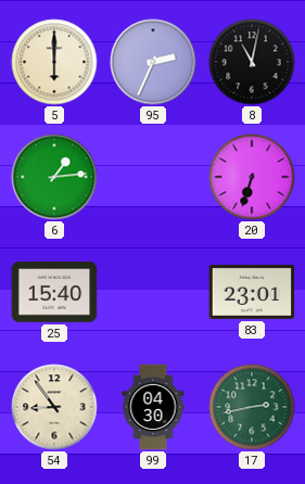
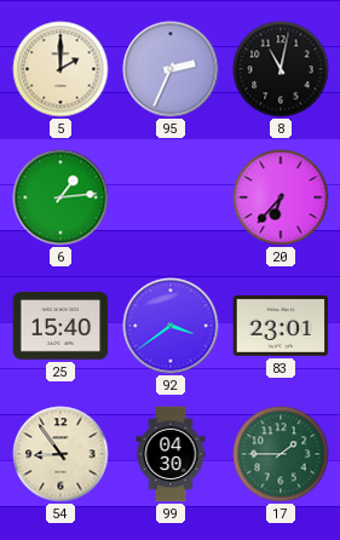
5: 6:00 -> 2:00
20: 6:33 -> 6:37
92: none -> 3:39
17: 2:43 -> 1:45
